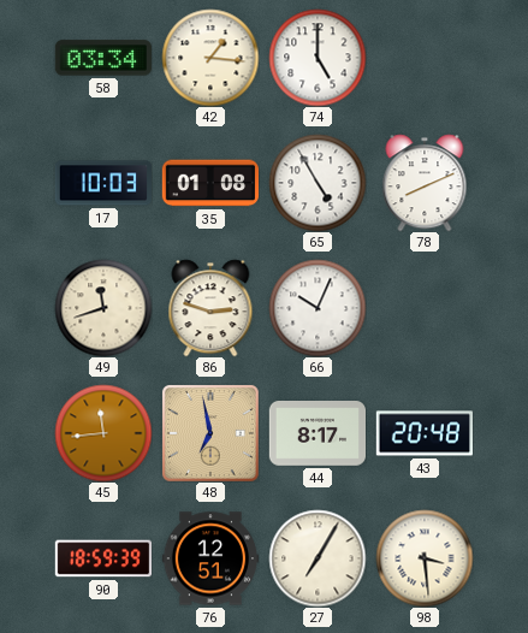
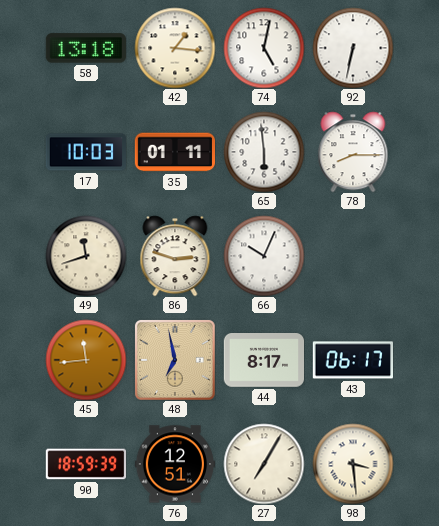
58: 03:34 -> 13:18
74: 5:00 -> 5:02
92: none -> 6:32
35: 01:08 -> 01:11
65: 4:55 -> 5:59
78: 8:11 -> 8:15
43: 20:48 -> 06:17
